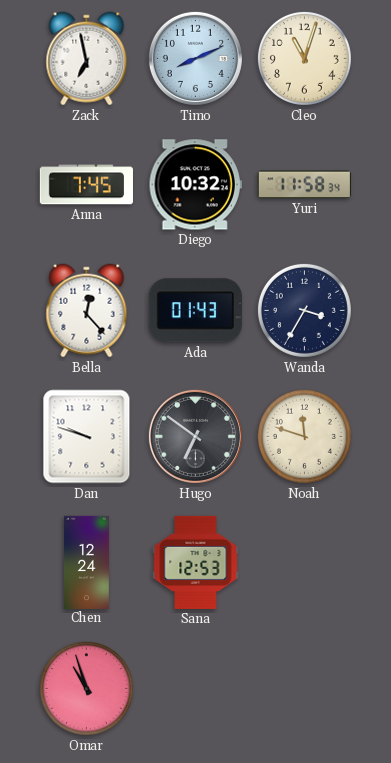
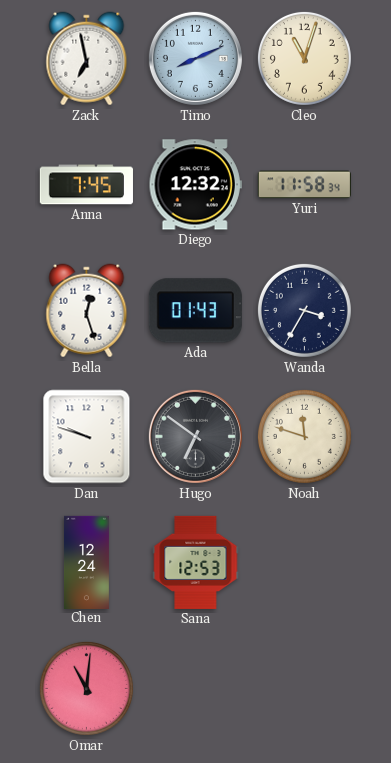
Diego: 10:32 -> 12:32
Bella: 12:23 -> 12:27
Omar: 10:57 -> 11:01
